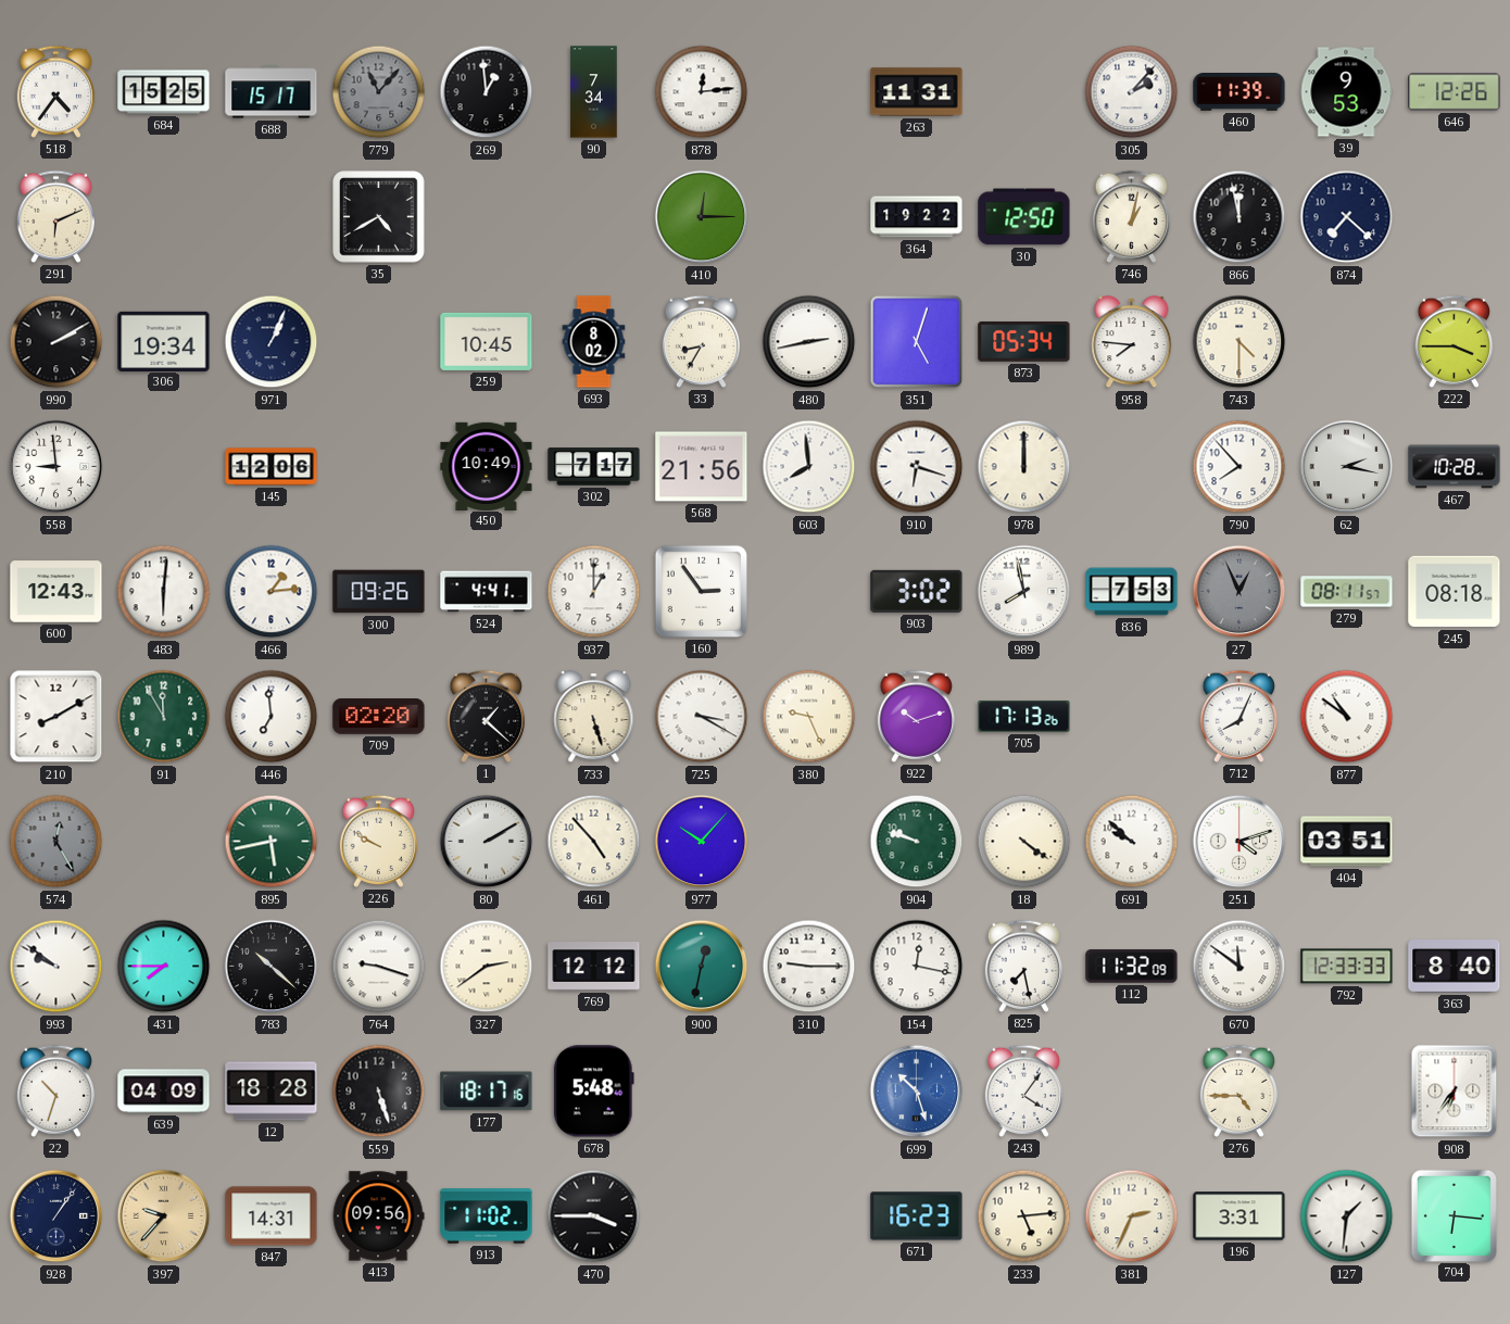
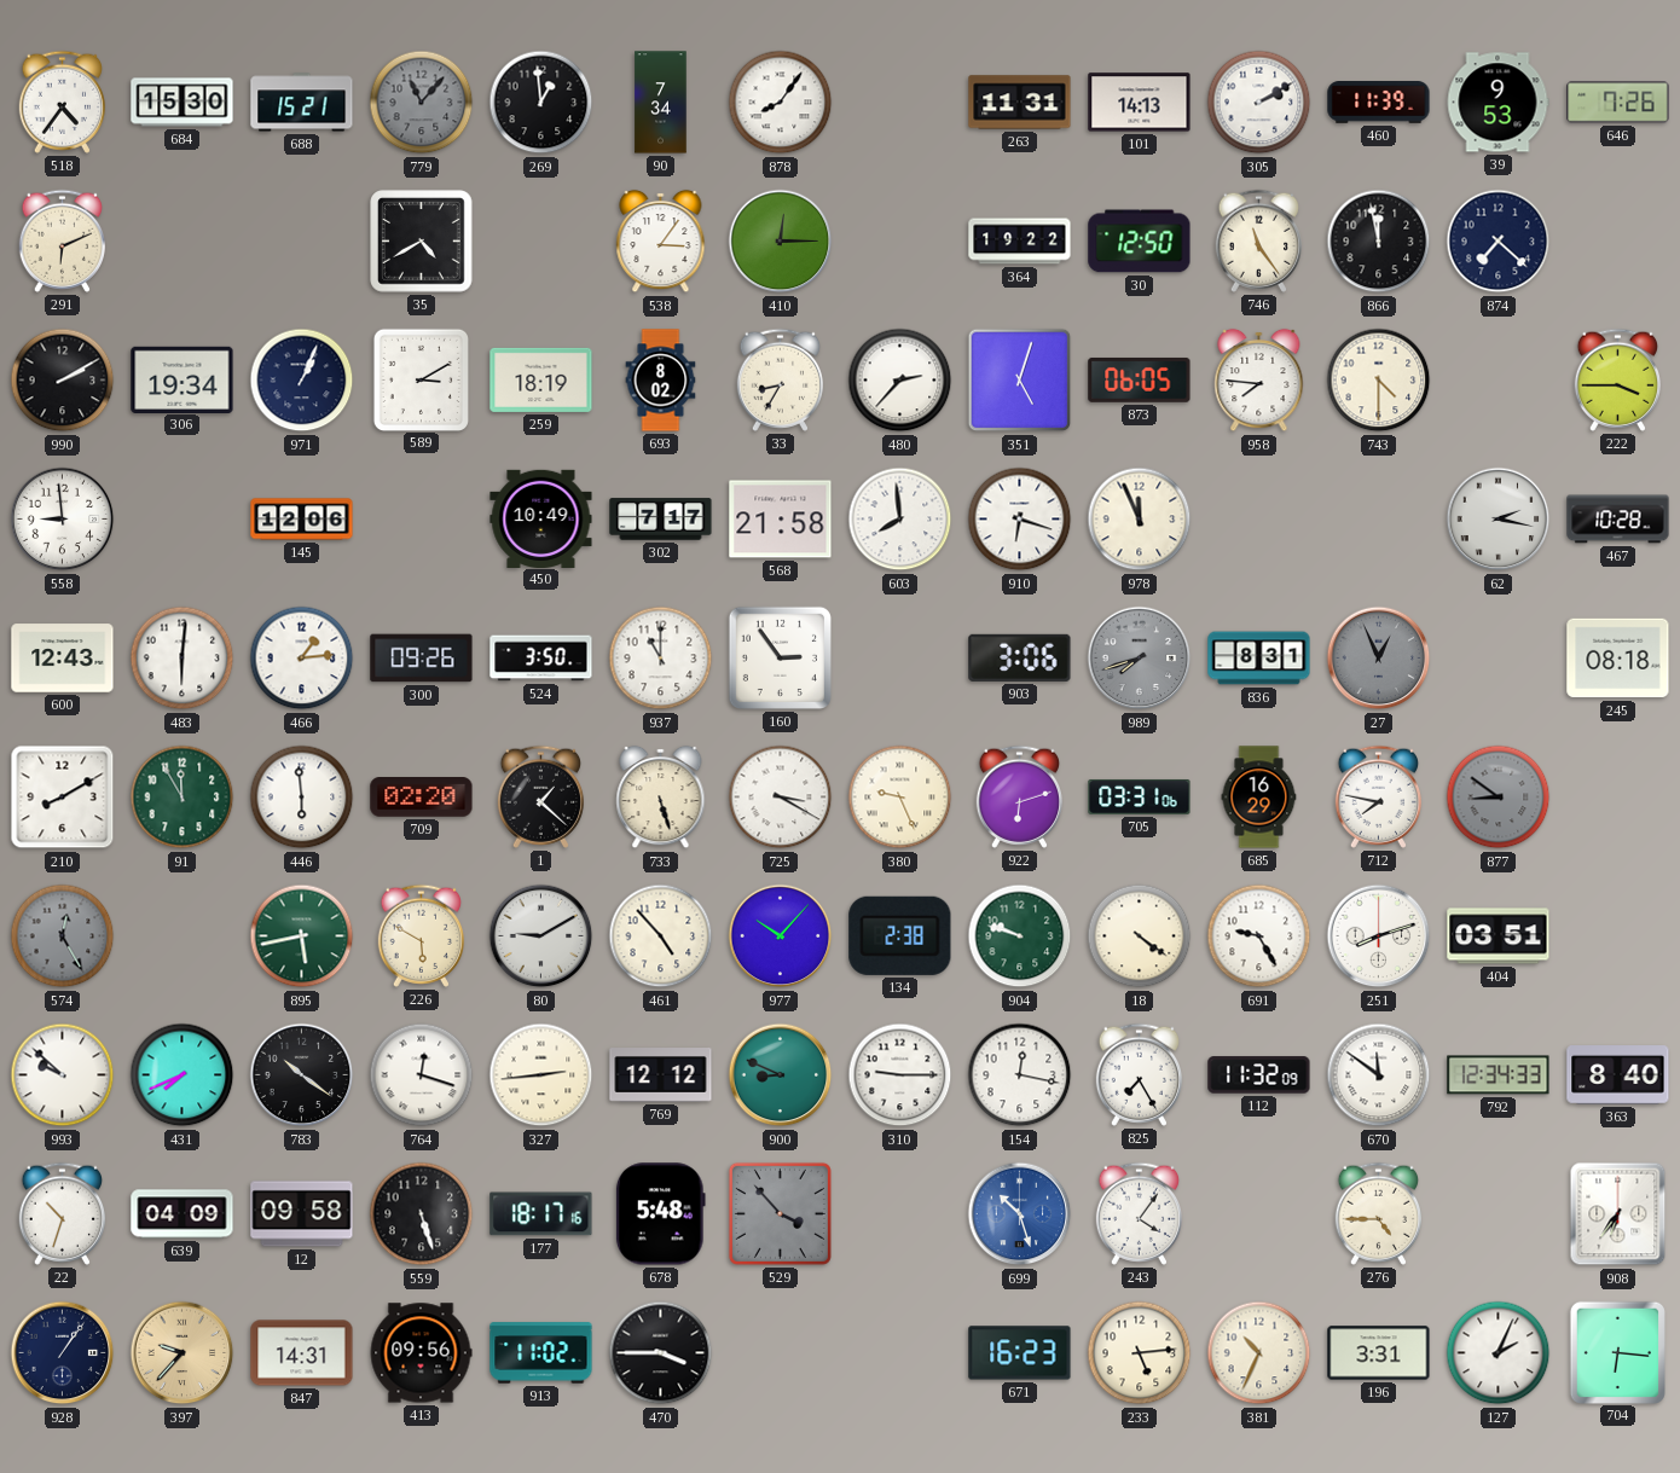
684: 15:25 -> 15:30
688: 15:17 -> 15:21
878: 12:14 -> 8:06
101: none -> 14:13
305: 2:07 -> 2:10
646: 12:26 -> 7:26
538: none -> 3:06
746: 1:02 -> 11:24
589: none -> 3:10
259: 10:45 -> 18:19
480: 2:43 -> 2:37
873: 05:34 -> 06:05
568: 21:56 -> 21:58
978: 12:00 -> 11:56
790: 7:53 -> none
524: 4:41 -> 3:50
937: 1:00 -> 11:00
903: 3:02 -> 3:06
989: 7:58 -> 7:42
989 dial: white -> grey
836: 7:53 -> 8:31
279: 08:11 -> none
446: 6:59 -> 5:59
922: 10:12 -> 6:12
705: 17:13 -> 03:31
685: none -> 16:29
712: 8:04 -> 7:47
877: 10:51 -> 8:51
877 dial: white -> grey
226: 9:50 -> 5:50
80: 2:10 -> 9:10
134: none -> 2:38
691: 9:52 -> 9:25
251: 4:12 -> 8:12
993: 9:51 -> 9:52
431: 7:45 -> 7:41
783: 10:22 -> 10:21
764: 9:18 -> 12:18
327: 2:39 -> 2:44
900: 12:32 -> 8:49
825: 7:28 -> 7:25
792: 12:33 -> 12:34
12: 18:28 -> 09:58
529: none -> 3:53
381: 2:34 -> 10:34
127: 1:31 -> 2:04
